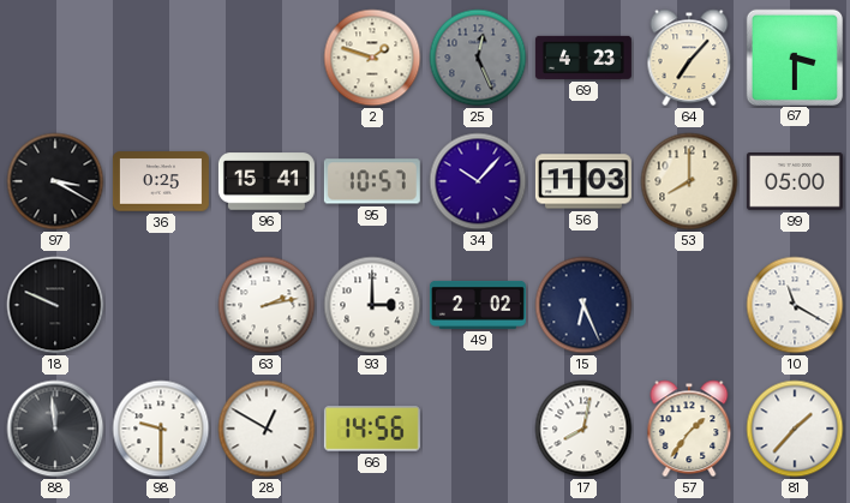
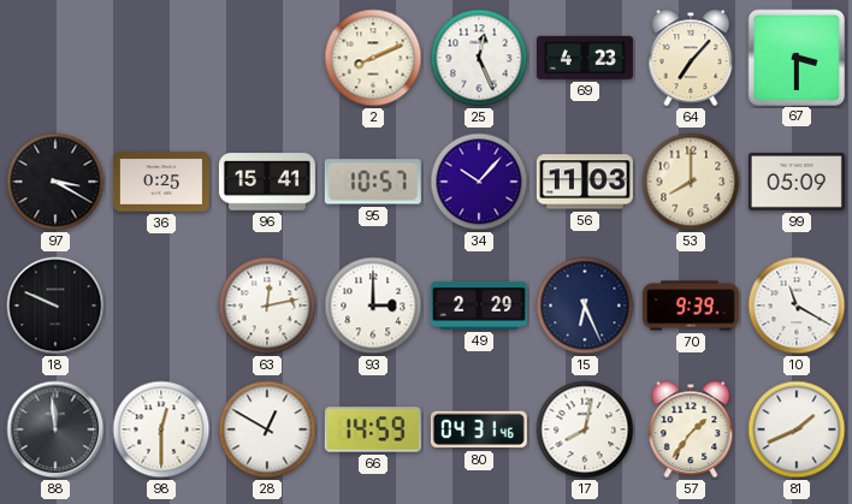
2: 1:48 -> 8:11
25 dial: grey -> white
99: 05:00 -> 05:09
63: 2:13 -> 12:13
49: 2:02 -> 2:29
70: none -> 9:39
98: 9:30 -> 12:30
66: 14:56 -> 14:59
80: none -> 04:31
81: 1:37 -> 1:41
